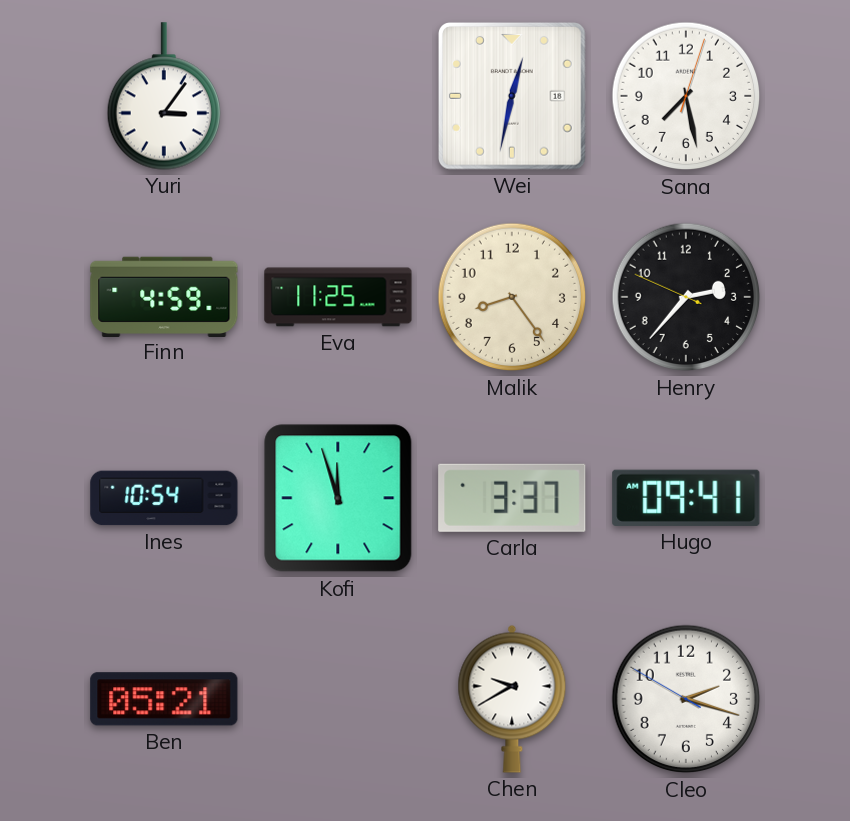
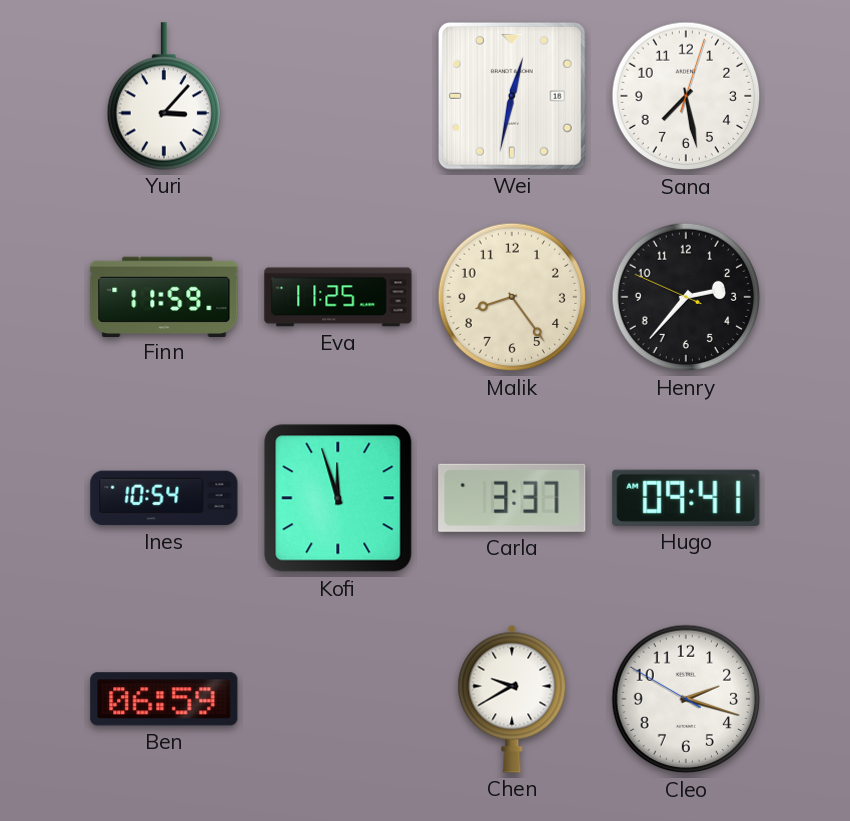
Yuri: 3:06 -> 3:07
Finn: 4:59 -> 11:59
Ben: 05:21 -> 06:59
